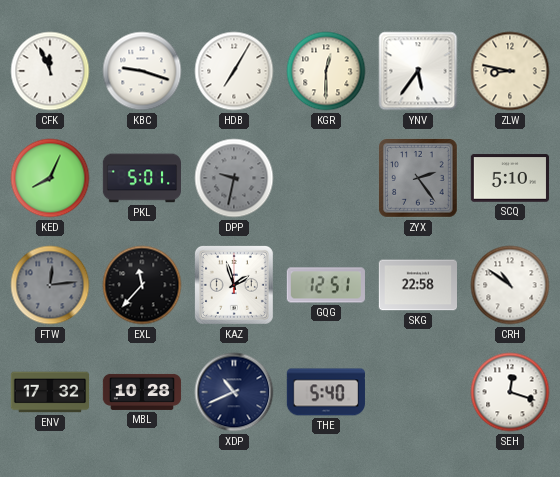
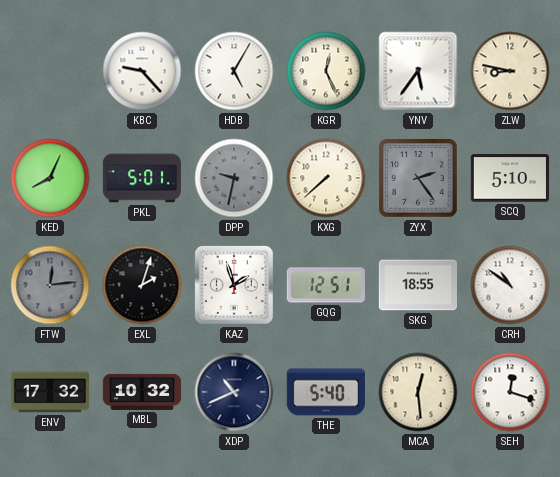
CFK: 11:56 -> none
KBC: 9:18 -> 9:23
HDB: 7:05 -> 5:05
KGR: 12:30 -> 12:26
KXG: none -> 7:38
EXL: 11:37 -> 2:03
SKG: 22:58 -> 18:55
MBL: 10:28 -> 10:32
MCA: none -> 12:29
